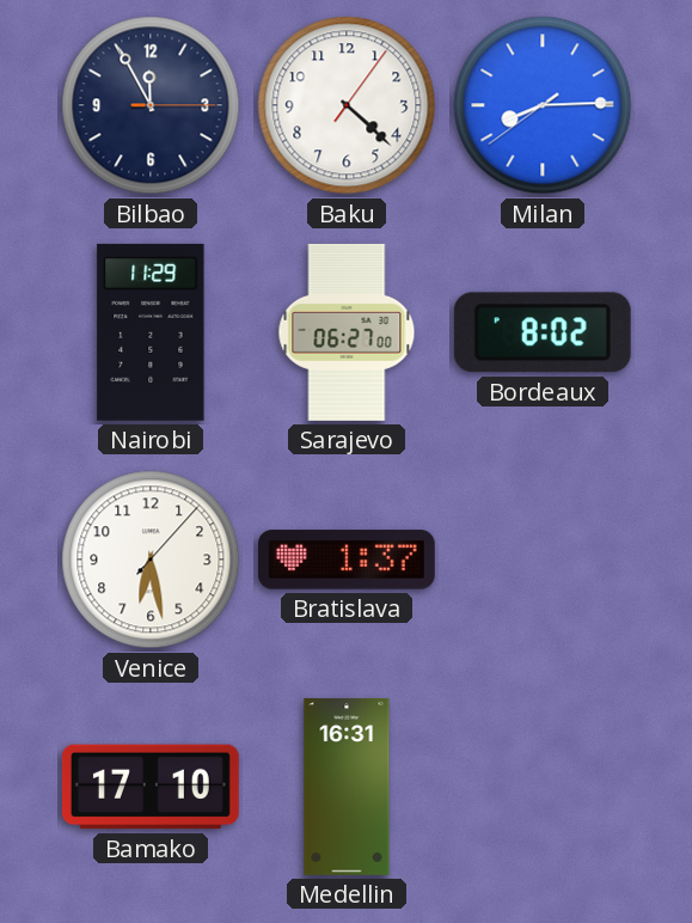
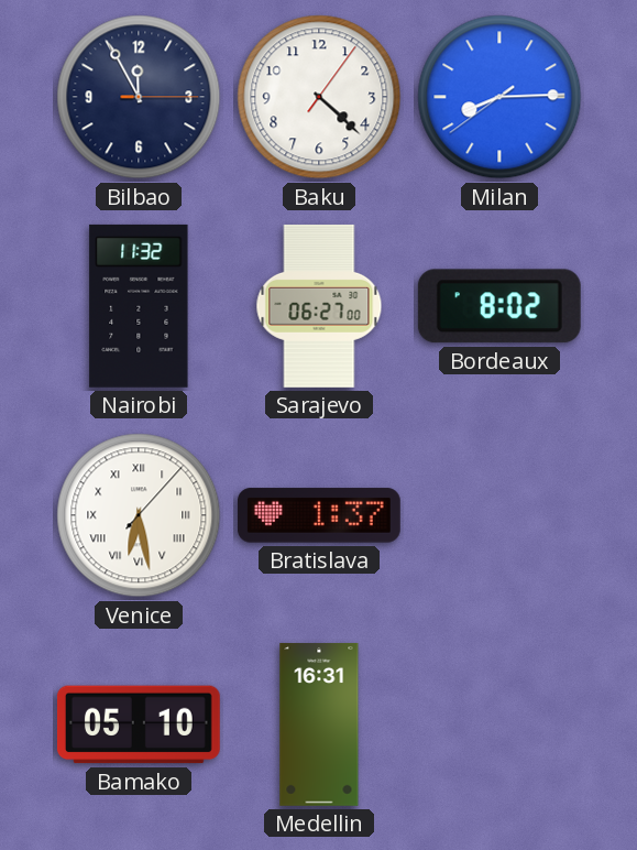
Nairobi: 11:29 -> 11:32
Venice numerals: Arabic -> Roman
Bamako: 17:10 -> 05:10
